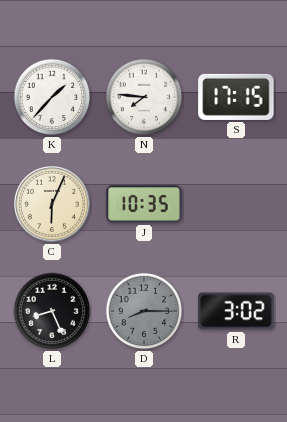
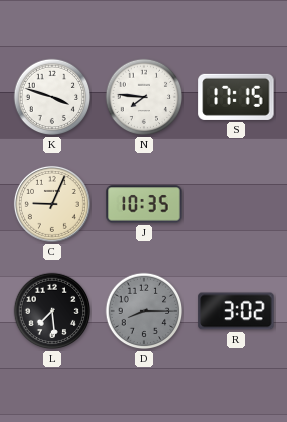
K: 1:37 -> 3:48
C: 6:04 -> 9:04
L: 8:26 -> 7:29
